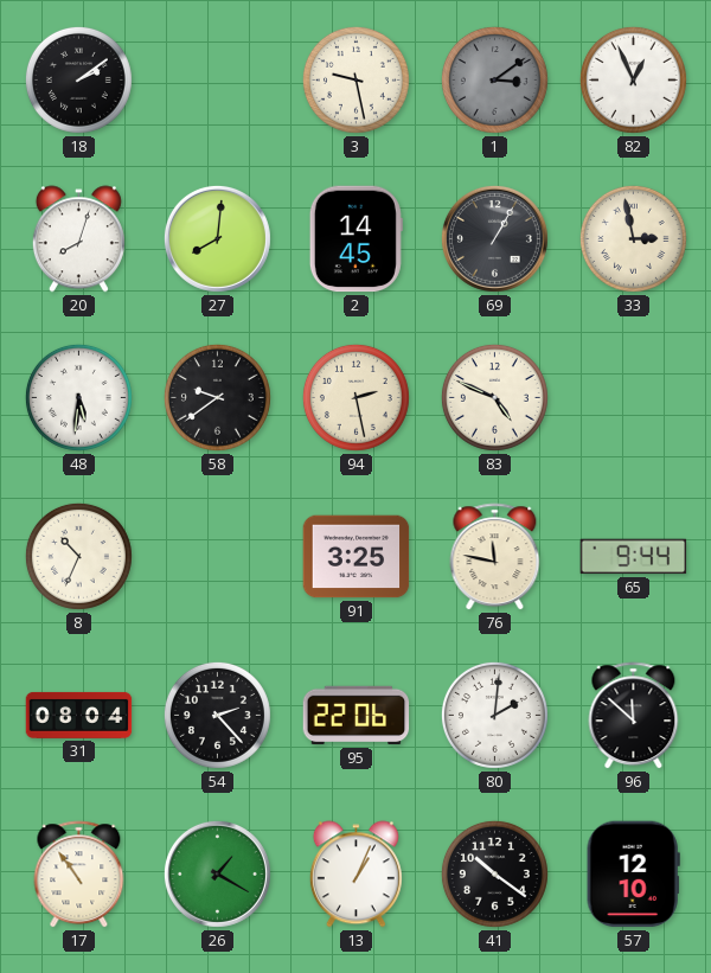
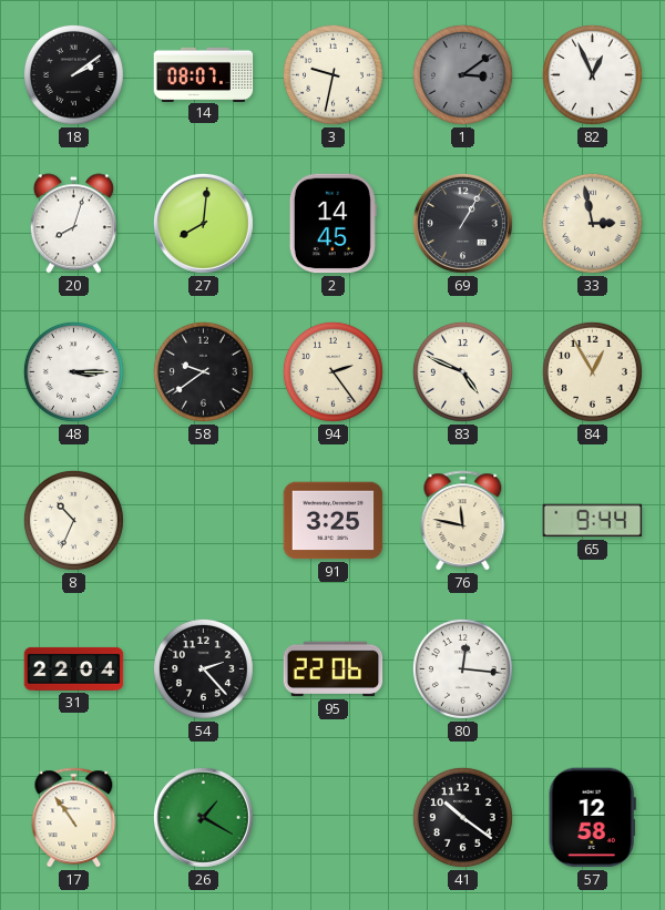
14: none -> 08:07
3: 9:28 -> 9:32
48: 5:31 -> 3:15
94: 2:28 -> 2:24
84: none -> 12:55
31: 08:04 -> 22:04
80: 2:01 -> 12:16
96: 11:52 -> none
13: 1:04 -> none
57: 12:10 -> 12:58
